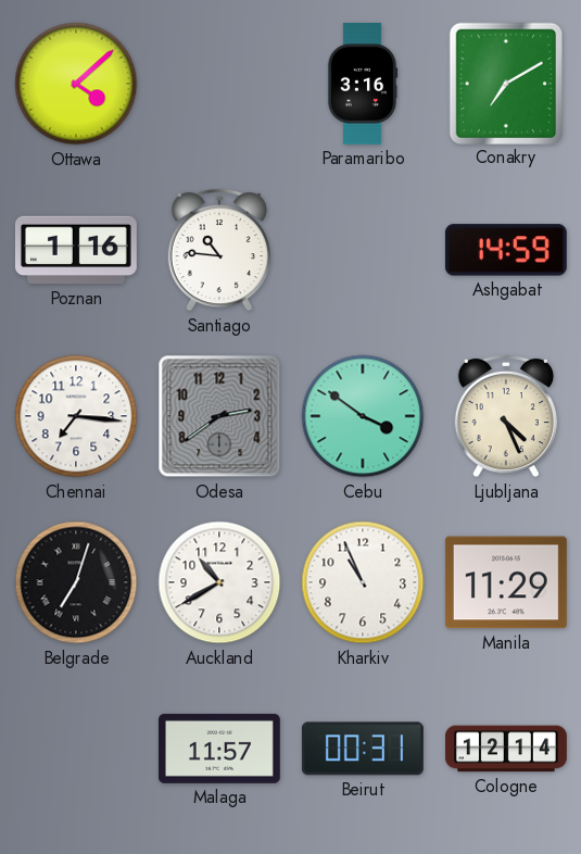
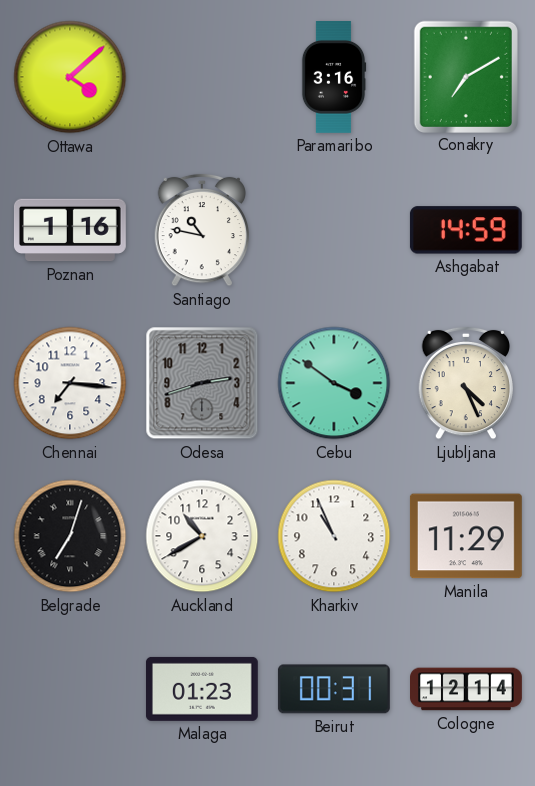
Santiago: 10:46 -> 10:47
Odesa: 2:39 -> 2:42
Malaga: 11:57 -> 01:23
